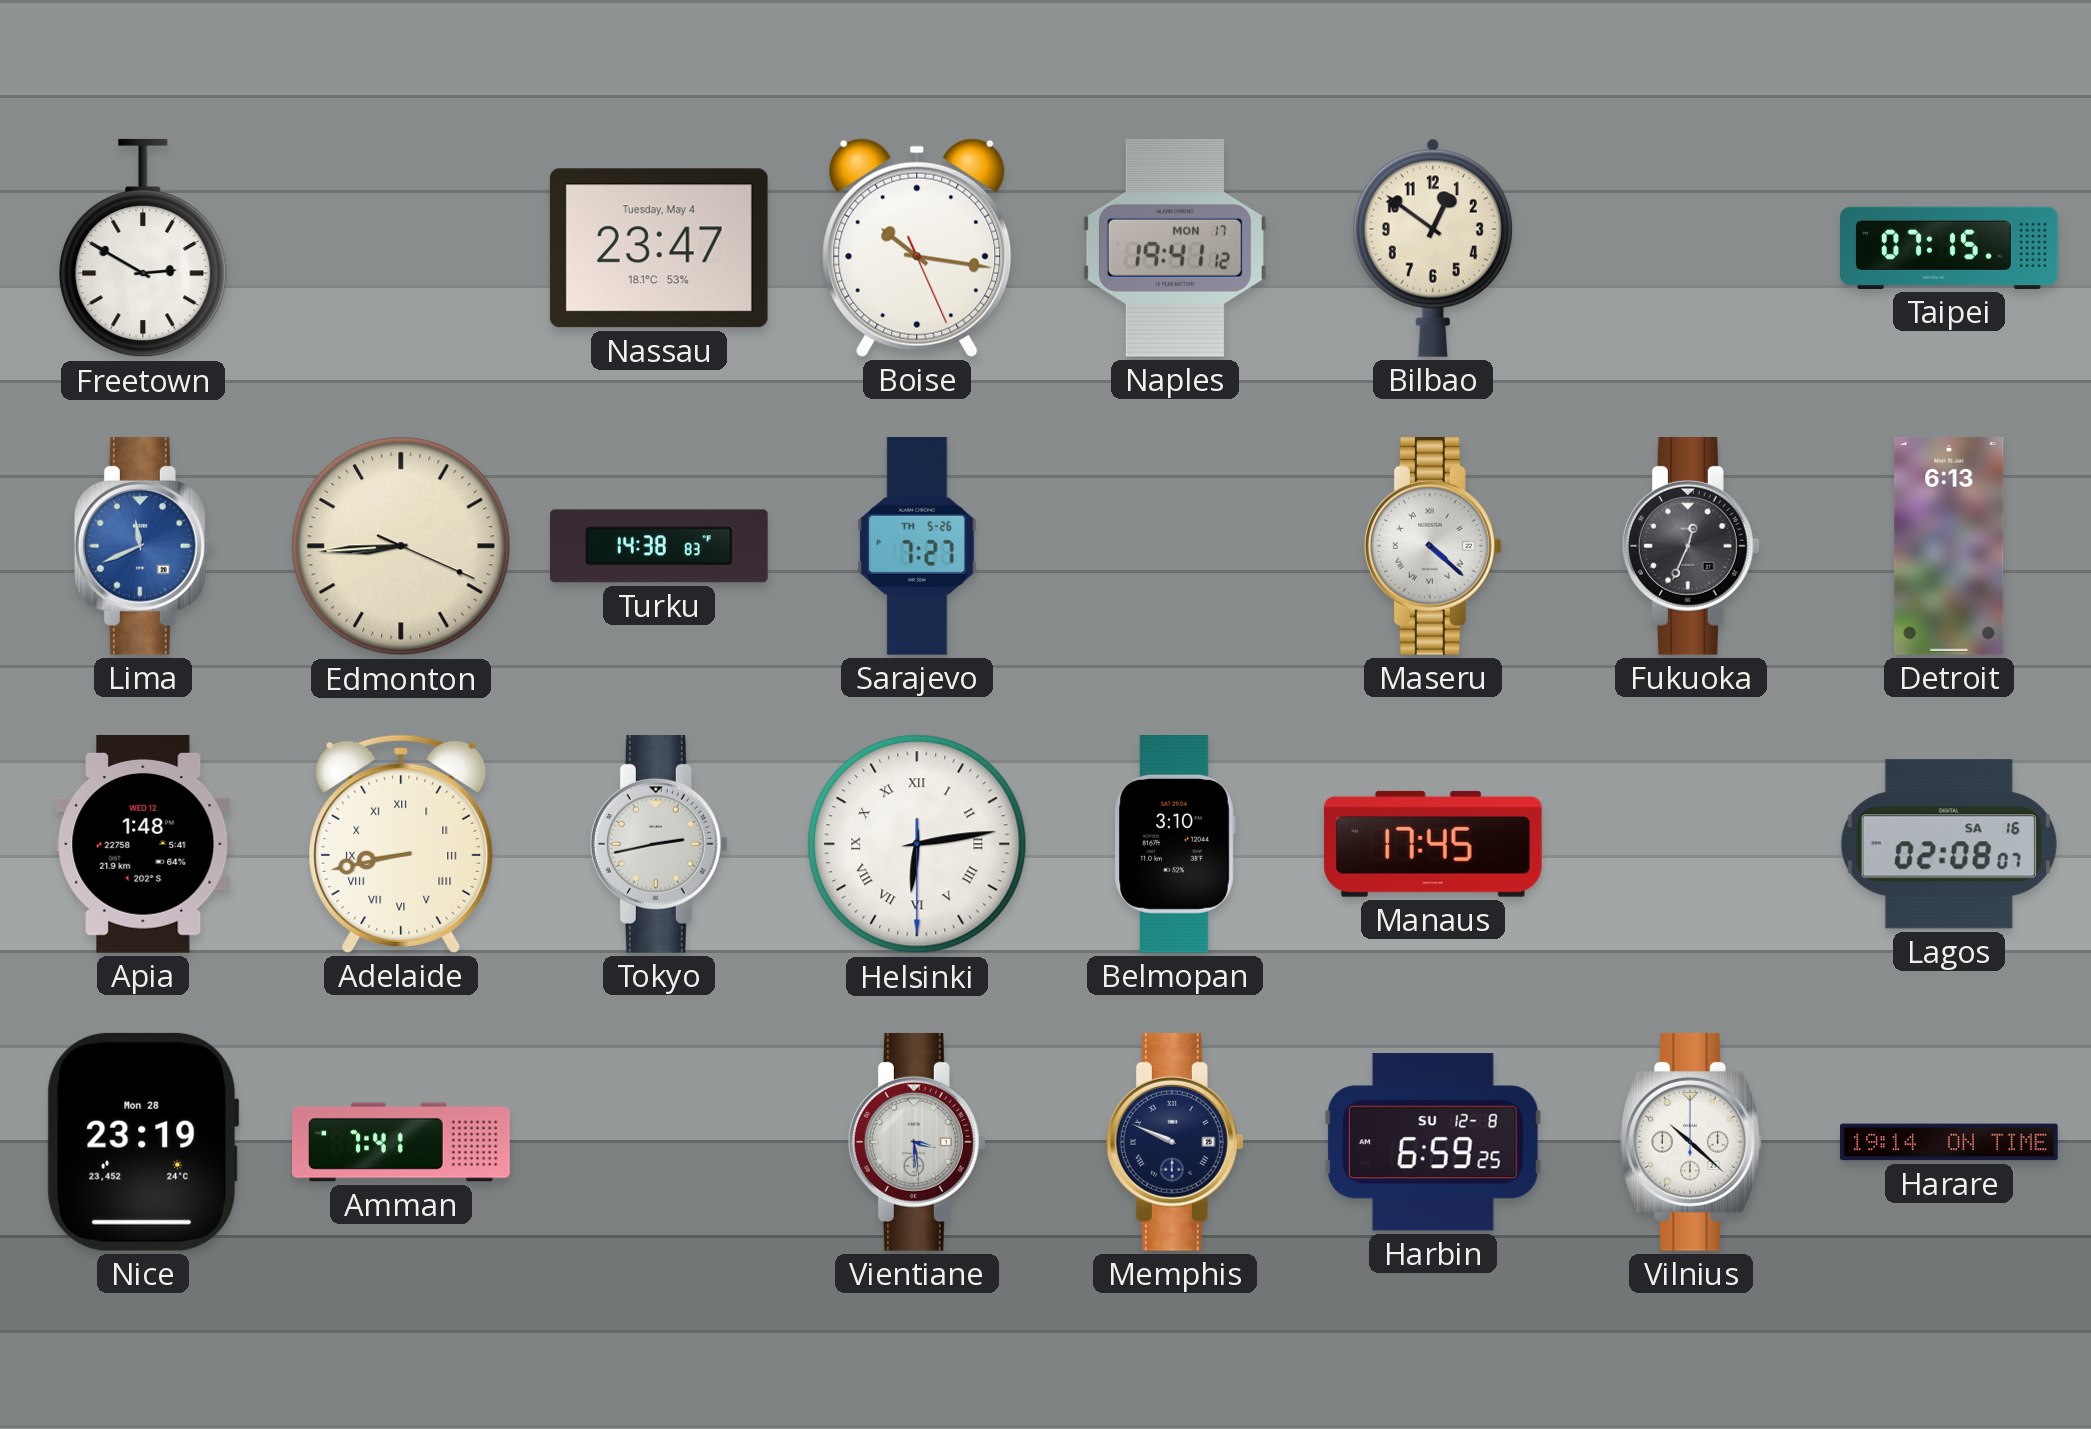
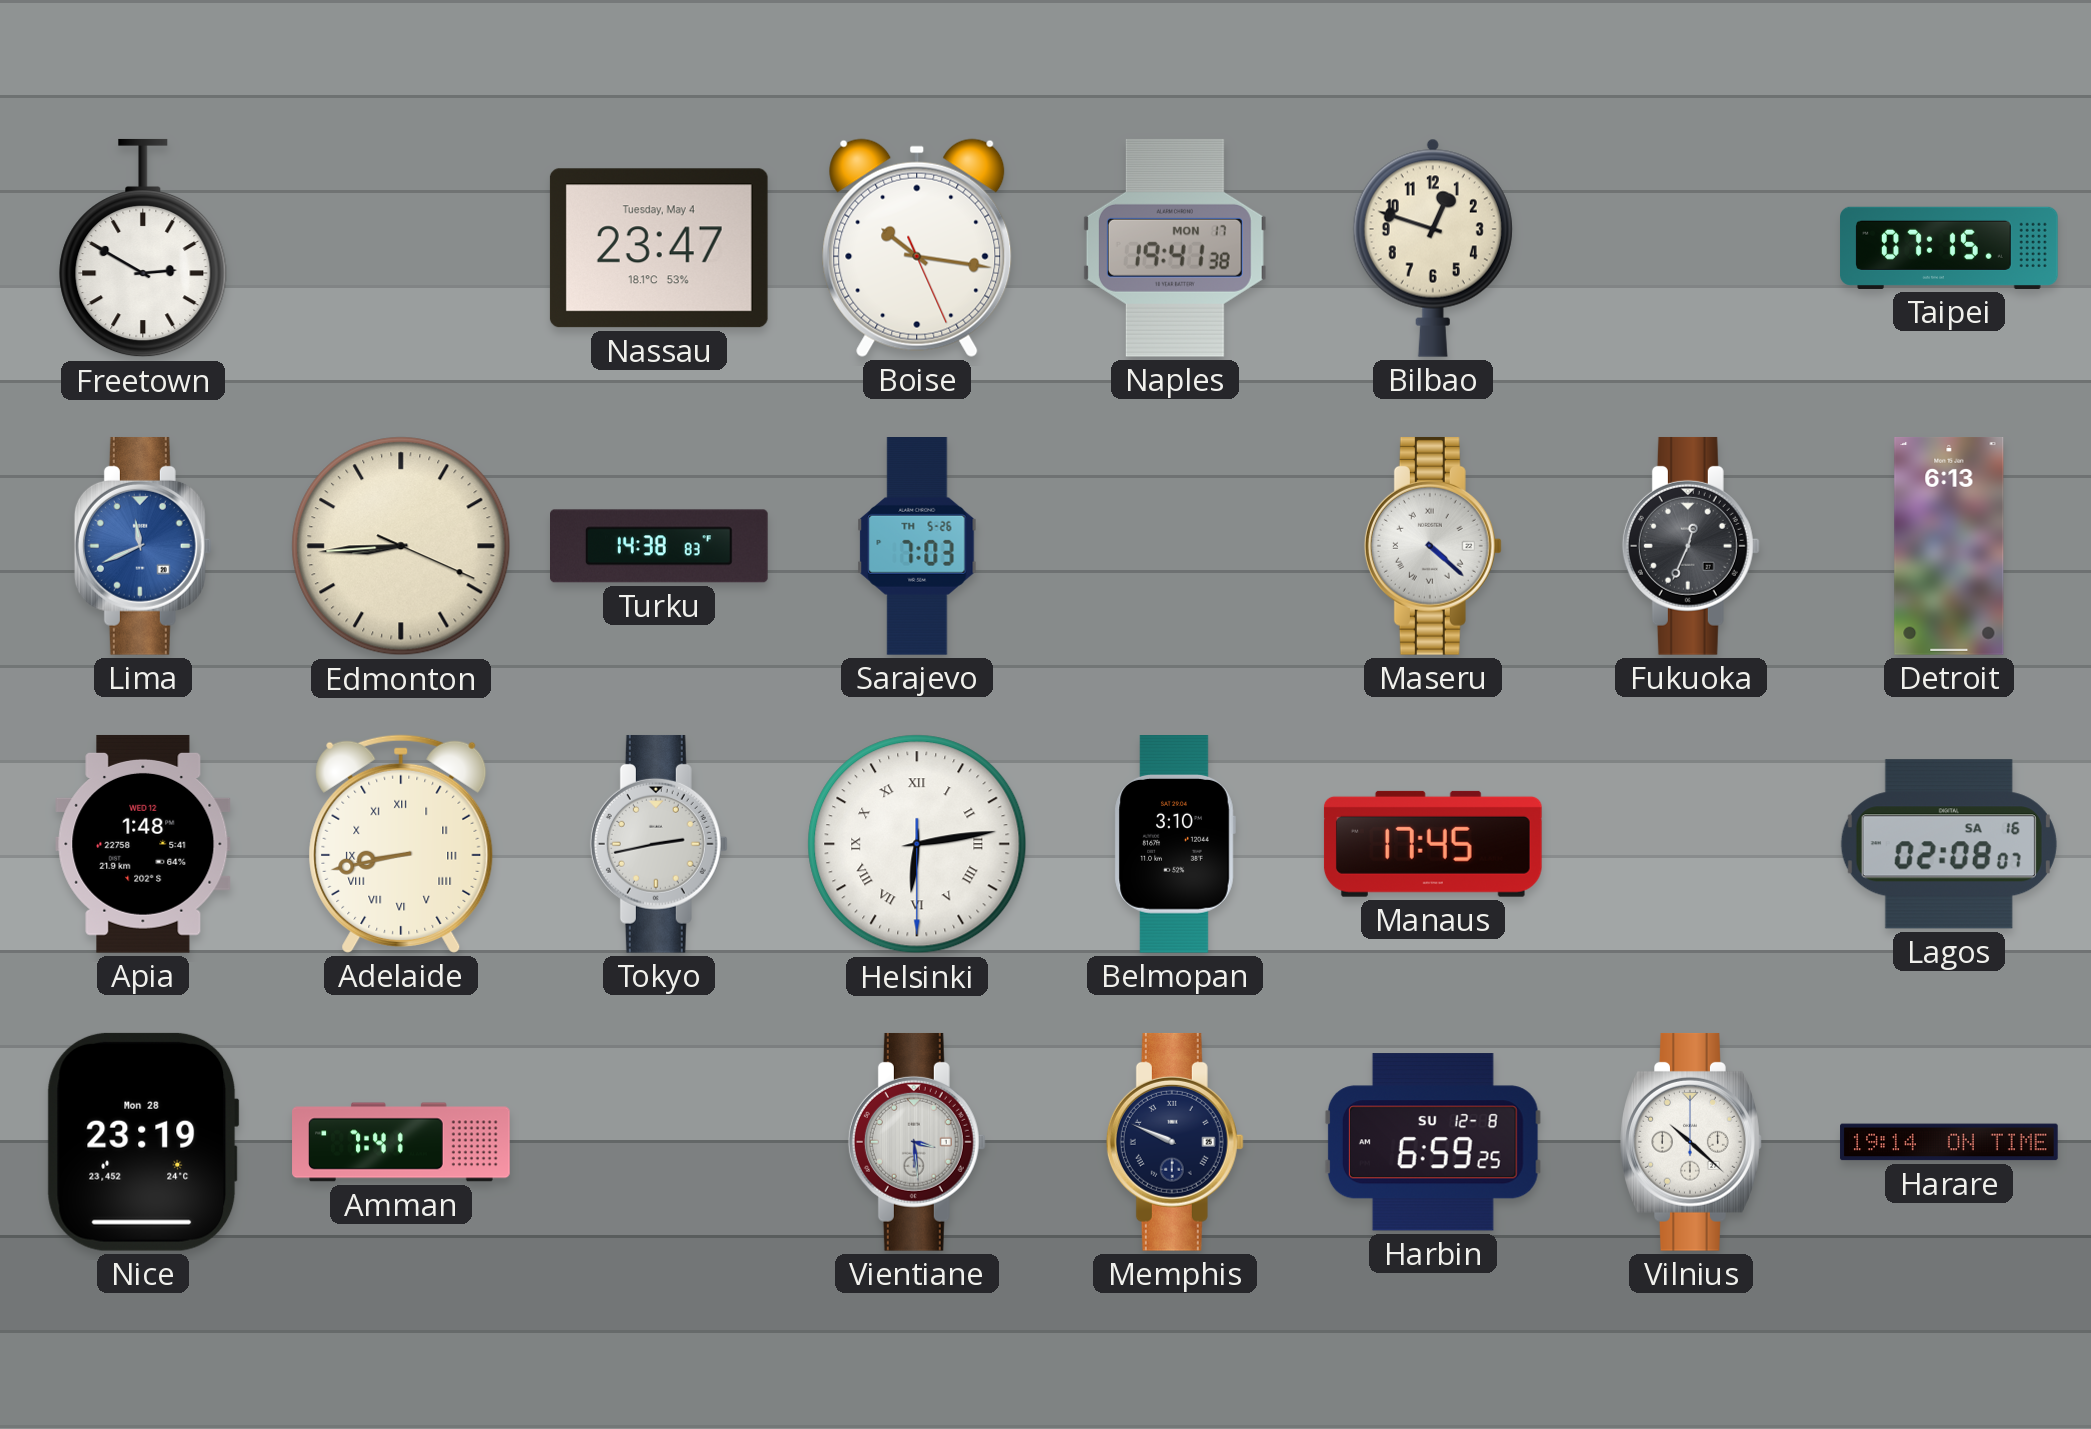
Naples: 19:41:12 -> 19:41:38
Bilbao: 12:51 -> 12:48
Sarajevo: 7:27 -> 7:03
